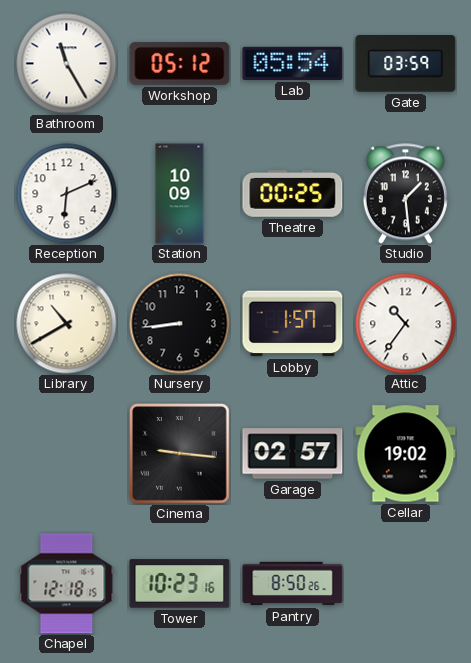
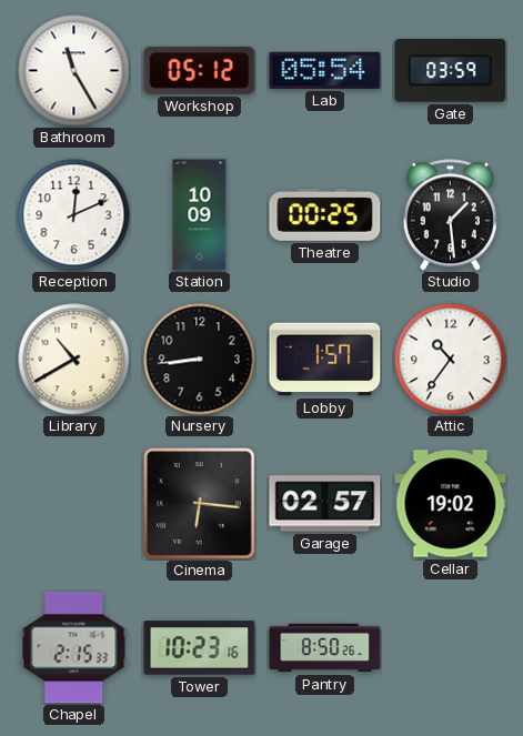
Reception: 6:11 -> 12:11
Cinema: 9:16 -> 6:16
Chapel: 12:18 -> 2:15
